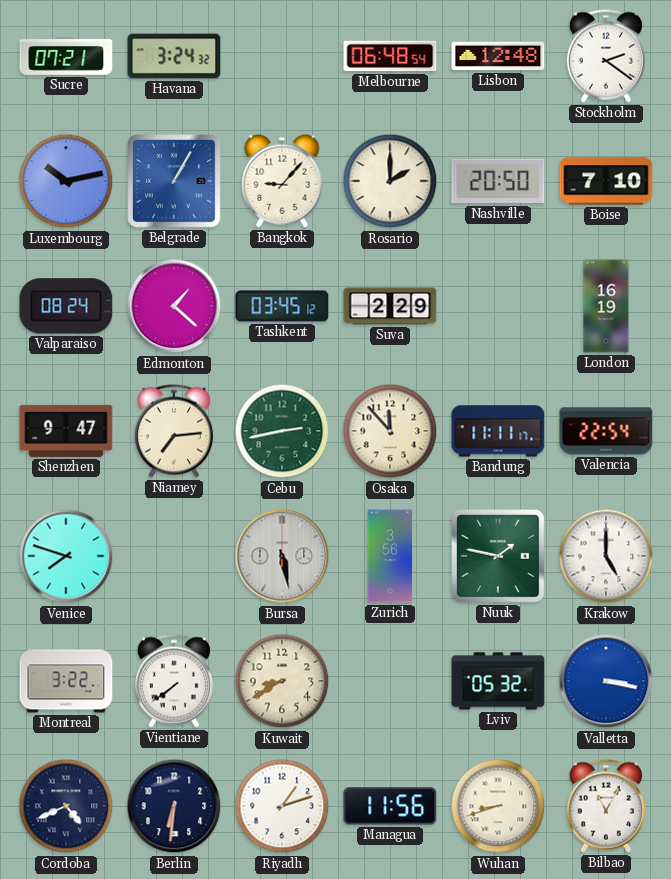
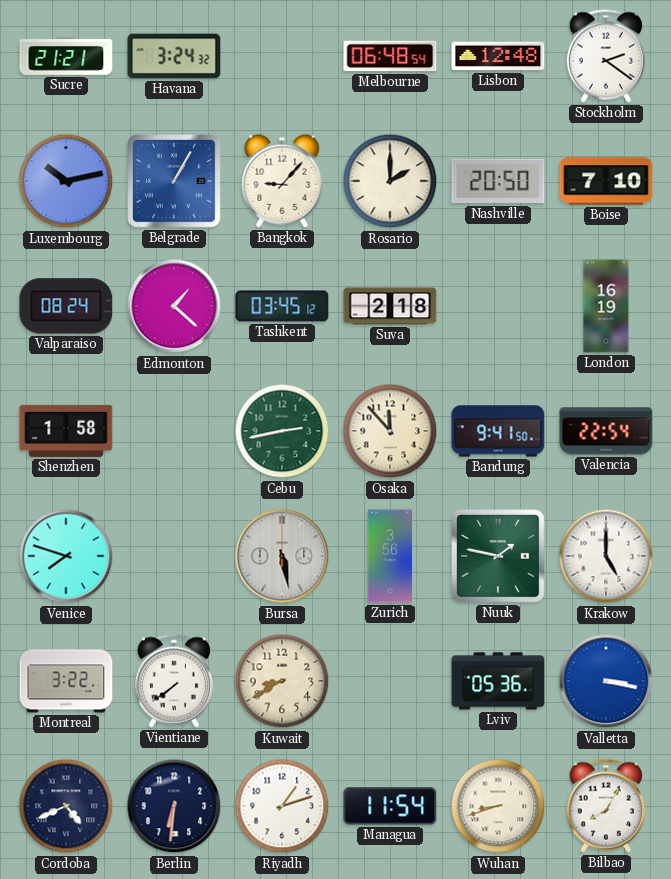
Sucre: 07:21 -> 21:21
Suva: 2:29 -> 2:18
Shenzhen: 9:47 -> 1:58
Niamey: 7:14 -> none
Bandung: 11:11 -> 9:41
Lviv: 05:32 -> 05:36
Managua: 11:56 -> 11:54
Bilbao: 11:05 -> 8:05
